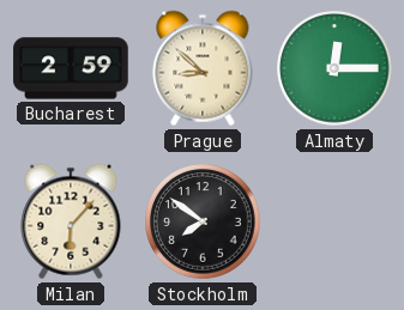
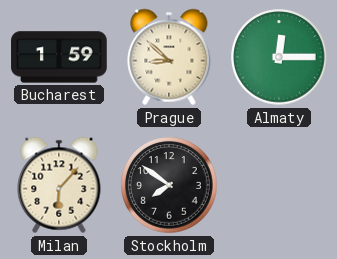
Bucharest: 2:59 -> 1:59
